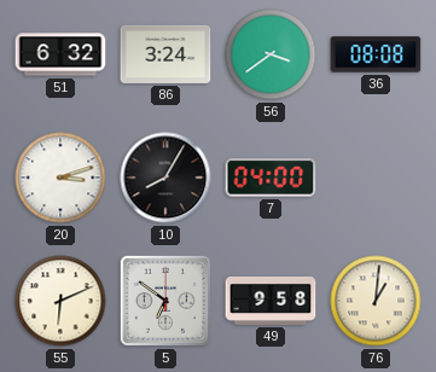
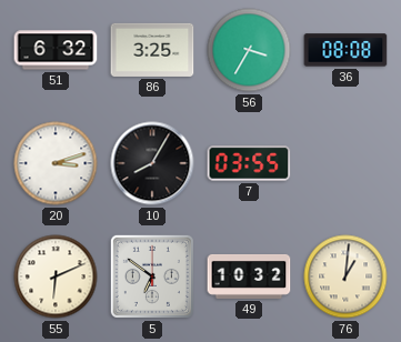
86: 3:24 -> 3:25
56: 3:39 -> 3:35
7: 04:00 -> 03:55
49: 9:58 -> 10:32
